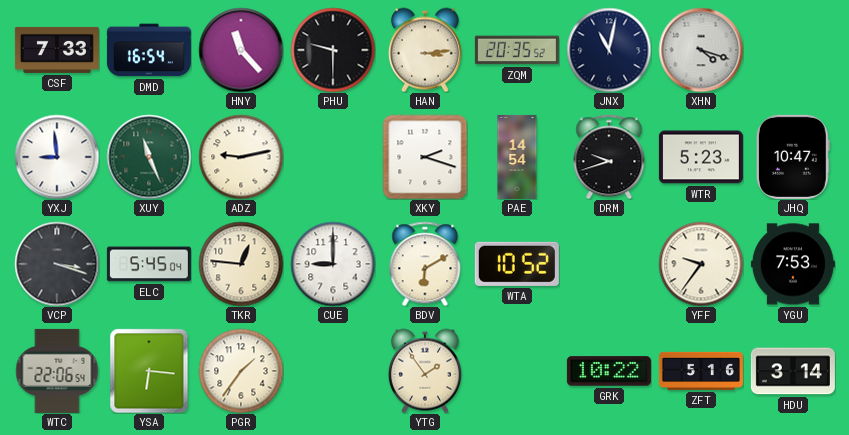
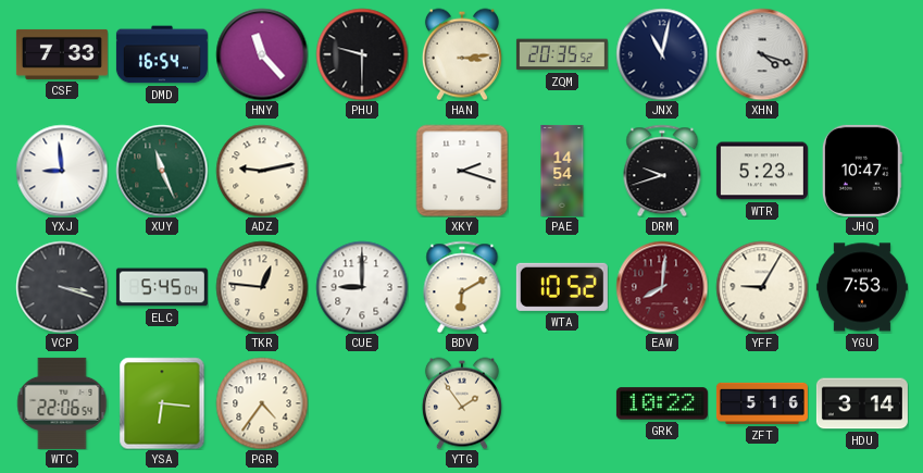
EAW: none -> 8:01
YFF: 9:36 -> 9:05
PGR: 1:36 -> 4:36
